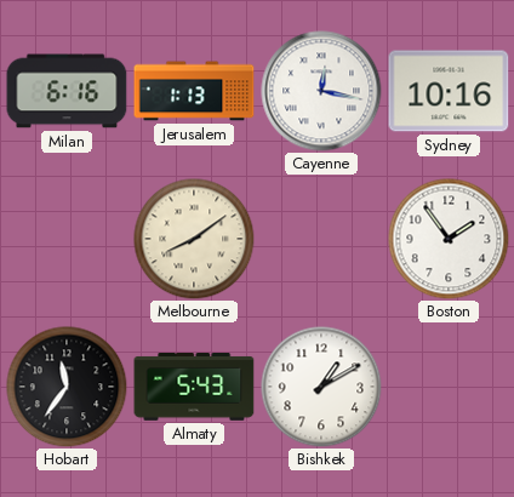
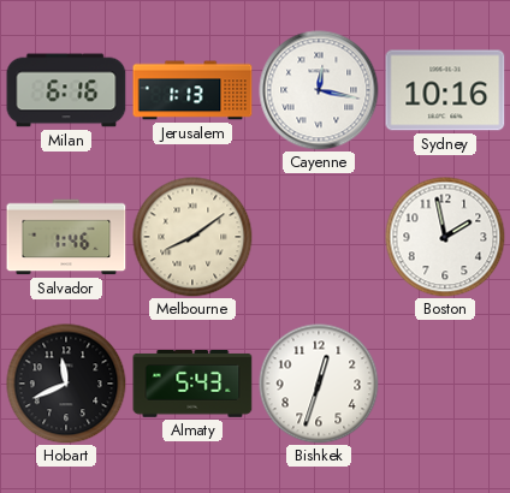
Salvador: none -> 1:46
Boston: 1:54 -> 1:58
Hobart: 11:36 -> 11:41
Bishkek: 1:10 -> 12:33
